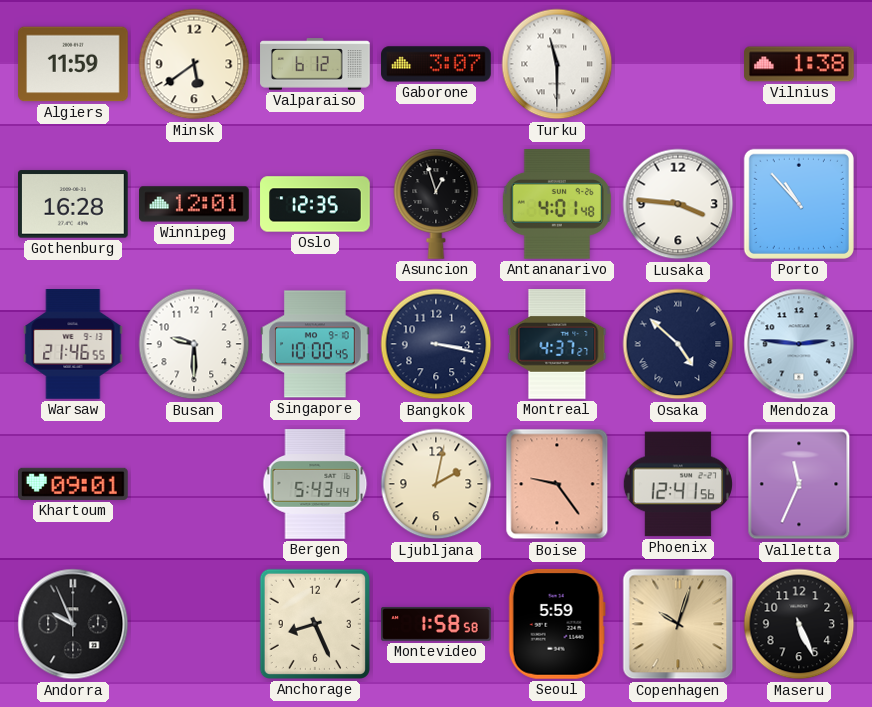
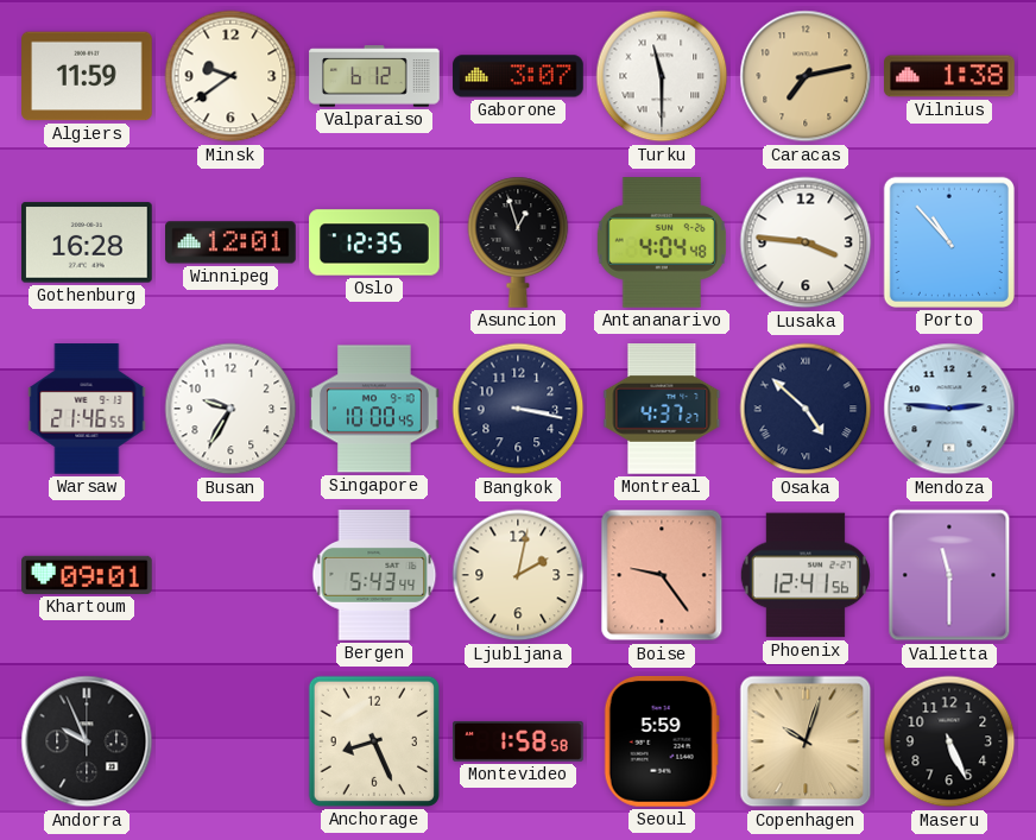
Minsk: 5:39 -> 9:39
Caracas: none -> 7:13
Antananarivo: 4:01 -> 4:04
Busan: 9:30 -> 9:35
Valletta: 11:34 -> 11:30
